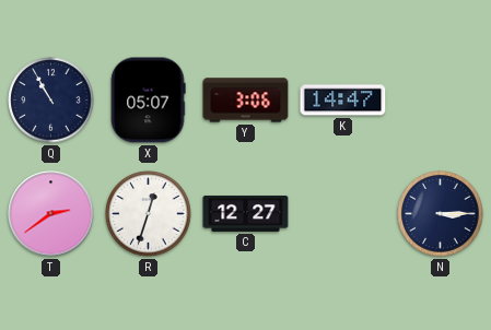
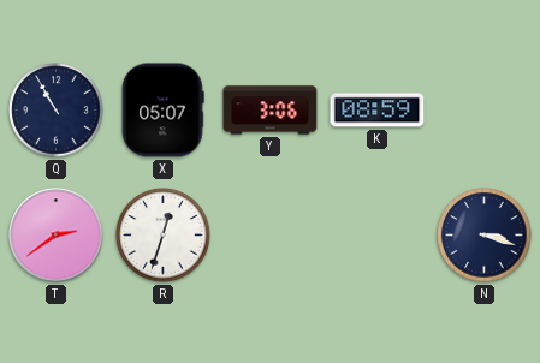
K: 14:47 -> 08:59
C: 12:27 -> none
N: 3:15 -> 3:18
